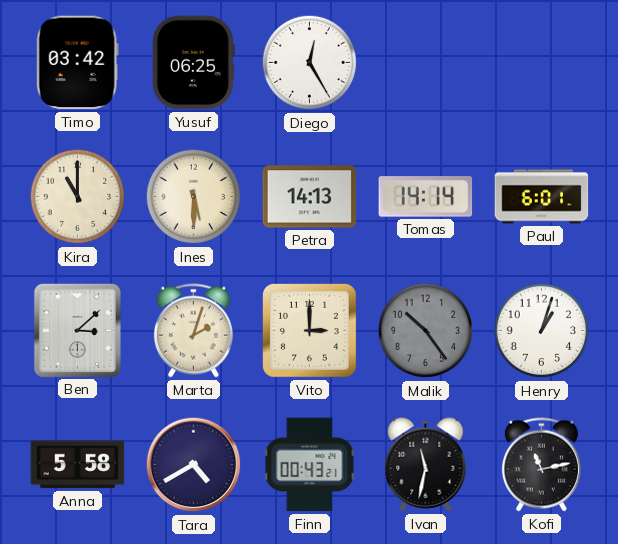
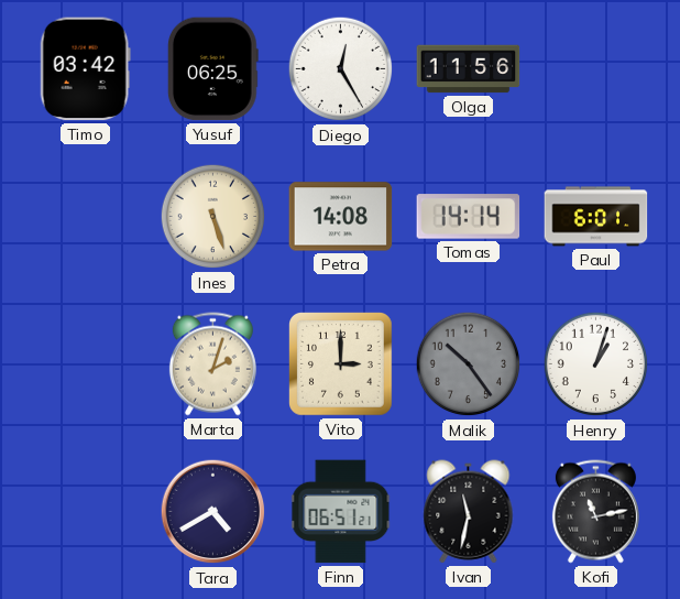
Olga: none -> 11:56
Kira: 11:00 -> none
Ines: 5:30 -> 5:27
Petra: 14:13 -> 14:08
Ben: 3:08 -> none
Anna: 5:58 -> none
Finn: 00:43 -> 06:51
